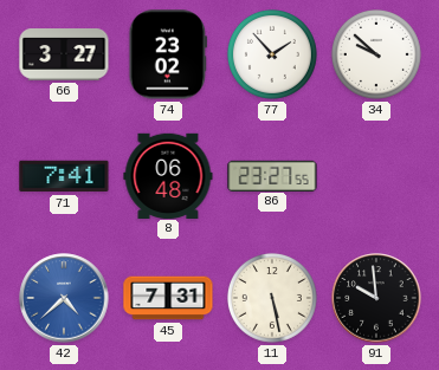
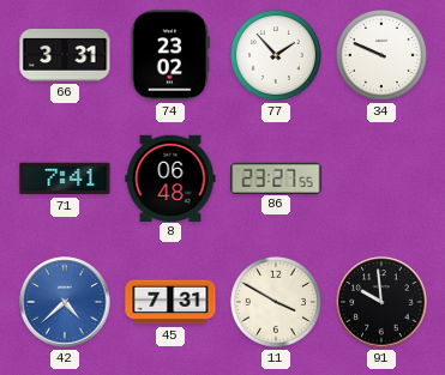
66: 3:27 -> 3:31
34: 9:52 -> 9:49
11: 5:28 -> 3:50
